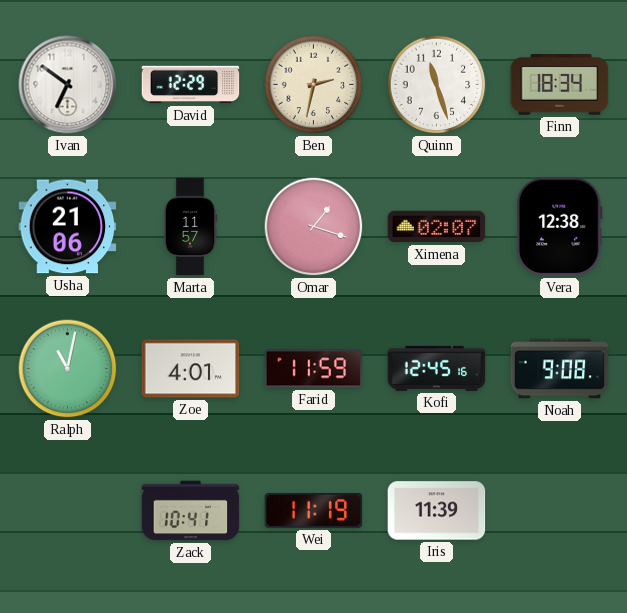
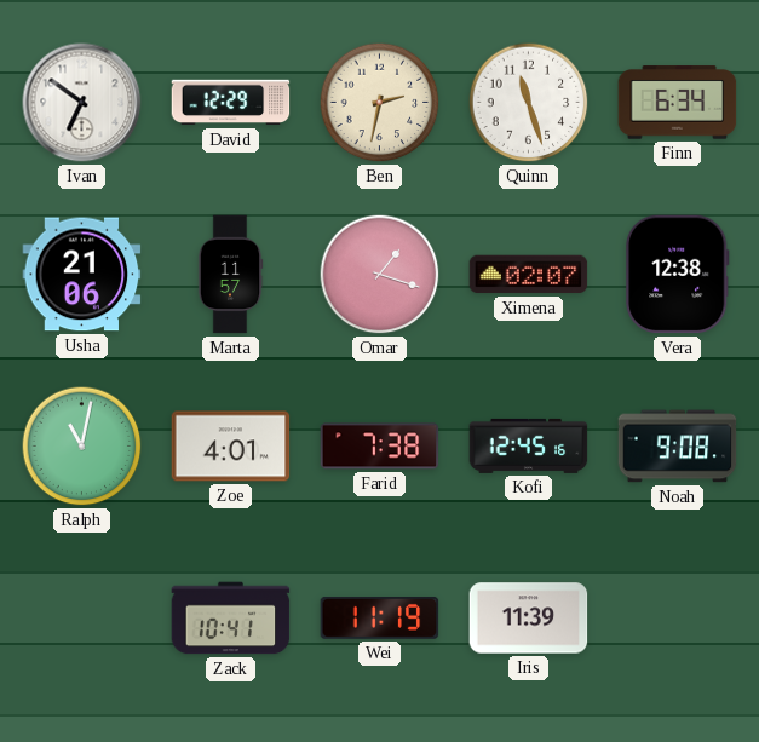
Finn: 18:34 -> 6:34
Farid: 11:59 -> 7:38
